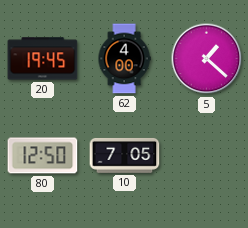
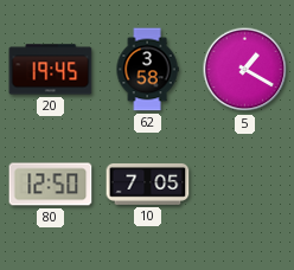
62: 4:00 -> 3:58
5: 1:22 -> 1:20
